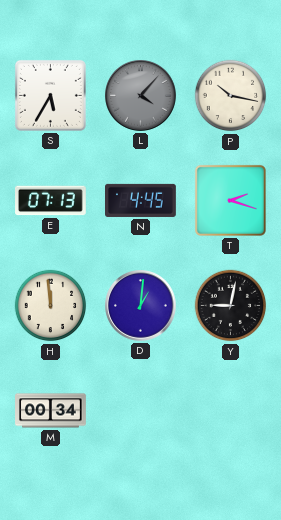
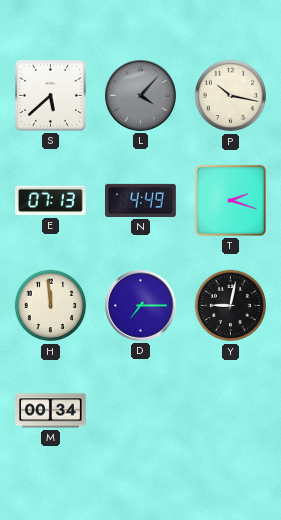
S: 5:35 -> 5:38
N: 4:45 -> 4:49
D: 1:01 -> 7:15
